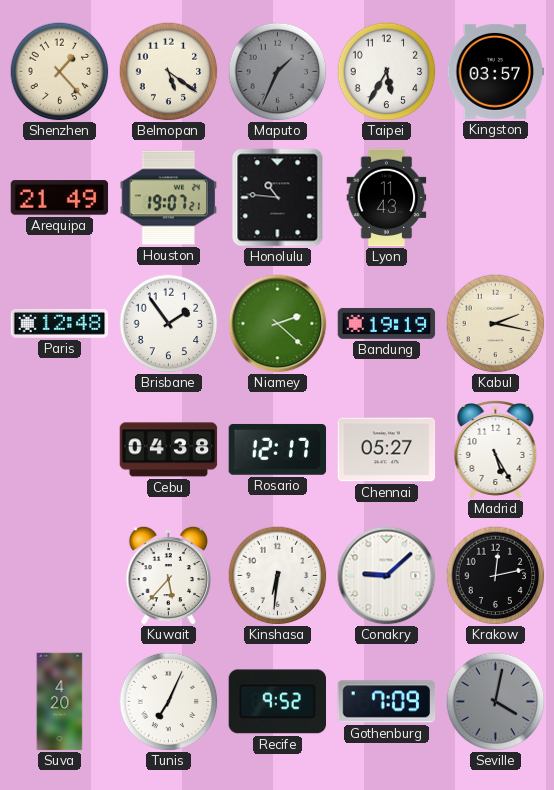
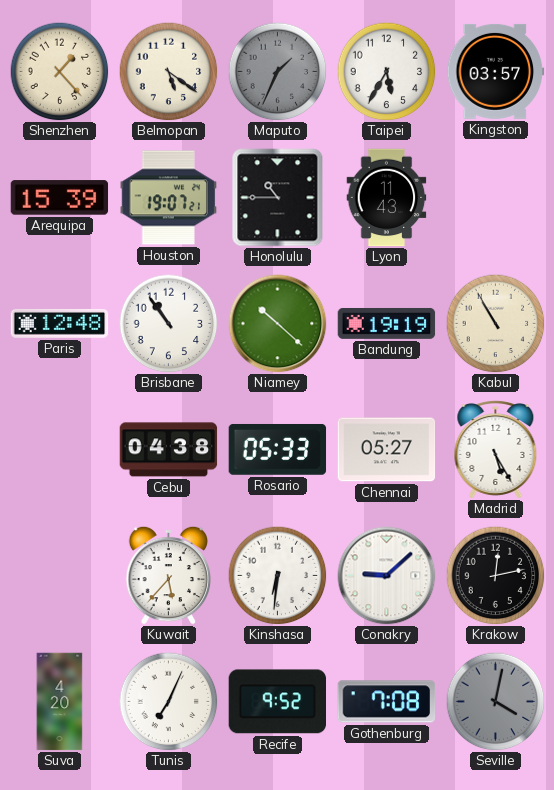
Arequipa: 21:49 -> 15:39
Honolulu: 10:46 -> 10:45
Brisbane: 1:54 -> 10:54
Niamey: 2:22 -> 10:22
Kabul: 2:17 -> 10:55
Rosario: 12:17 -> 05:33
Gothenburg: 7:09 -> 7:08
